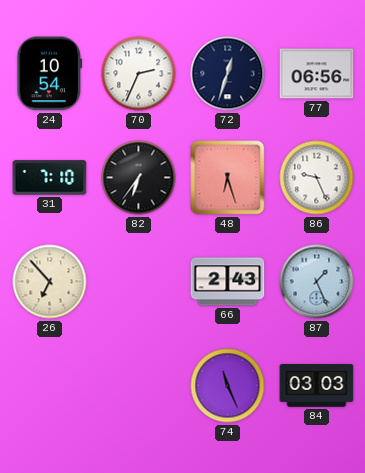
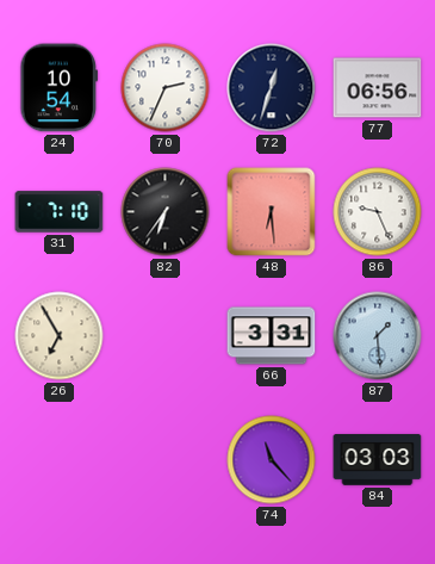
48: 6:27 -> 6:29
26: 6:53 -> 6:55
66: 2:43 -> 3:31
87: 1:26 -> 1:29
74: 11:26 -> 11:23
